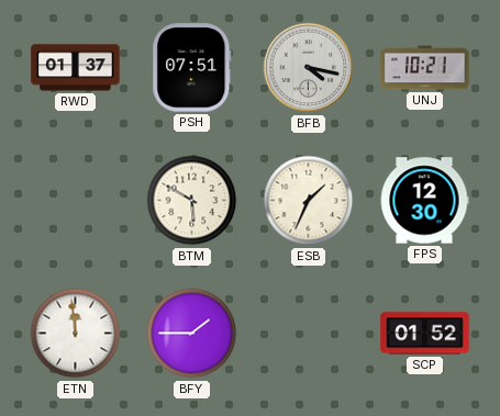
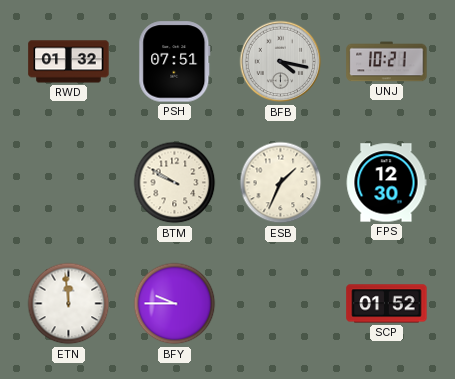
RWD: 01:37 -> 01:32
BTM: 5:50 -> 9:50
BFY: 1:45 -> 9:45
